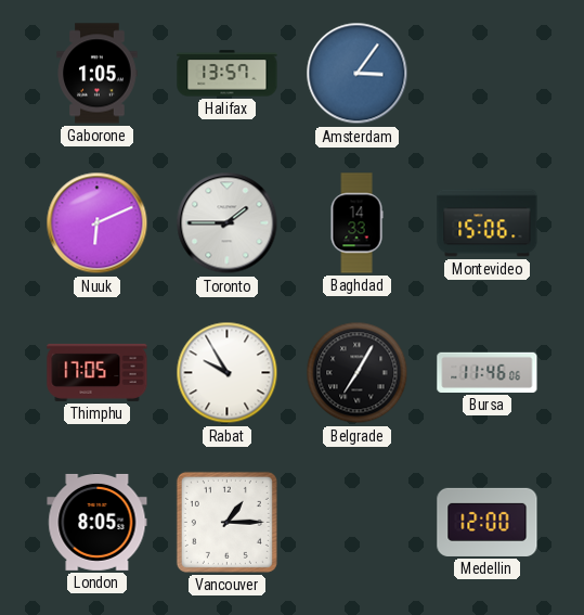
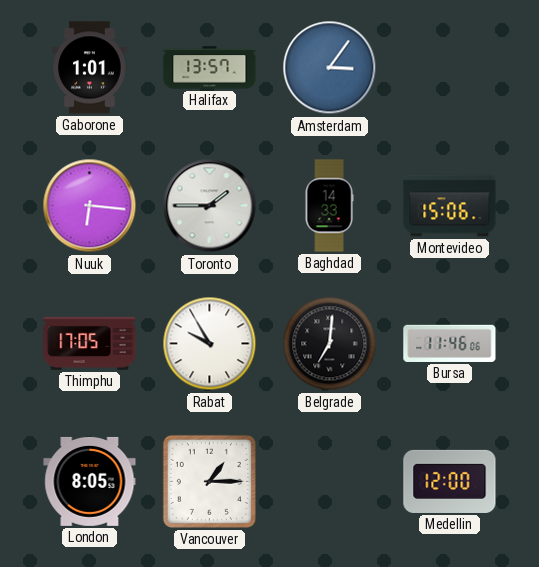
Gaborone: 1:05 -> 1:01
Nuuk: 6:11 -> 6:16
Belgrade: 7:05 -> 7:01
